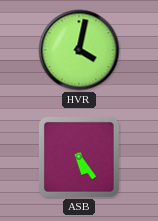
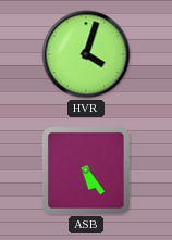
HVR: 4:02 -> 4:03
